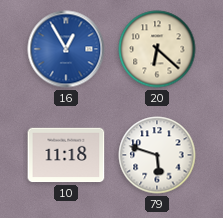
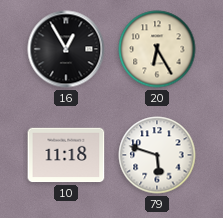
16 dial: blue -> black
20: 6:22 -> 6:25
